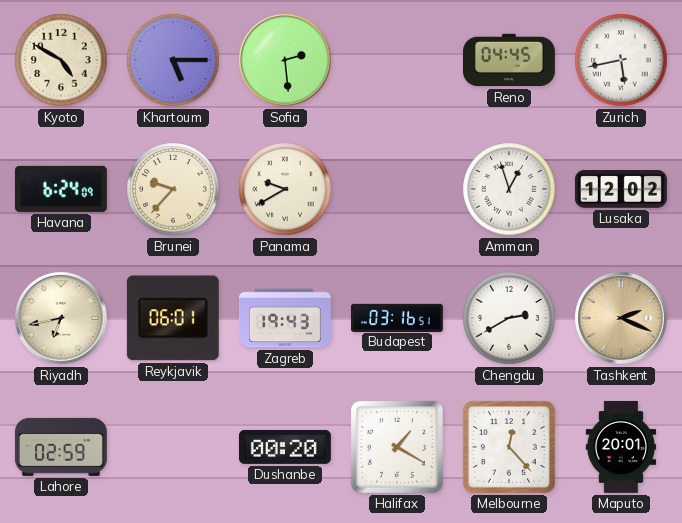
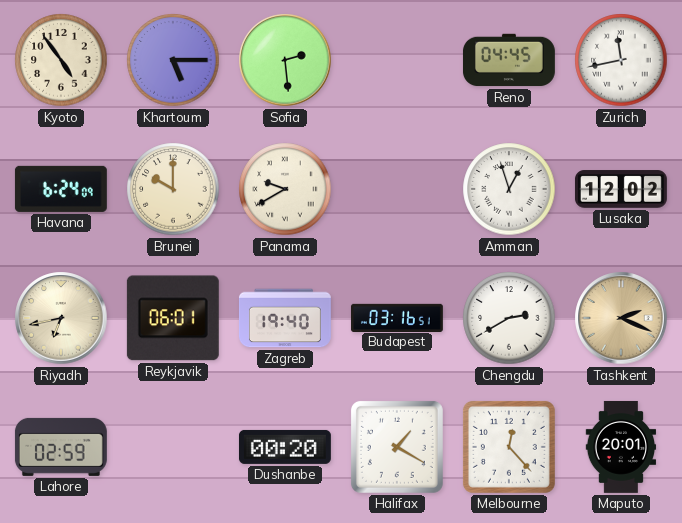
Kyoto: 4:50 -> 4:54
Zurich: 5:43 -> 11:43
Brunei: 9:37 -> 10:00
Zagreb: 19:43 -> 19:40
